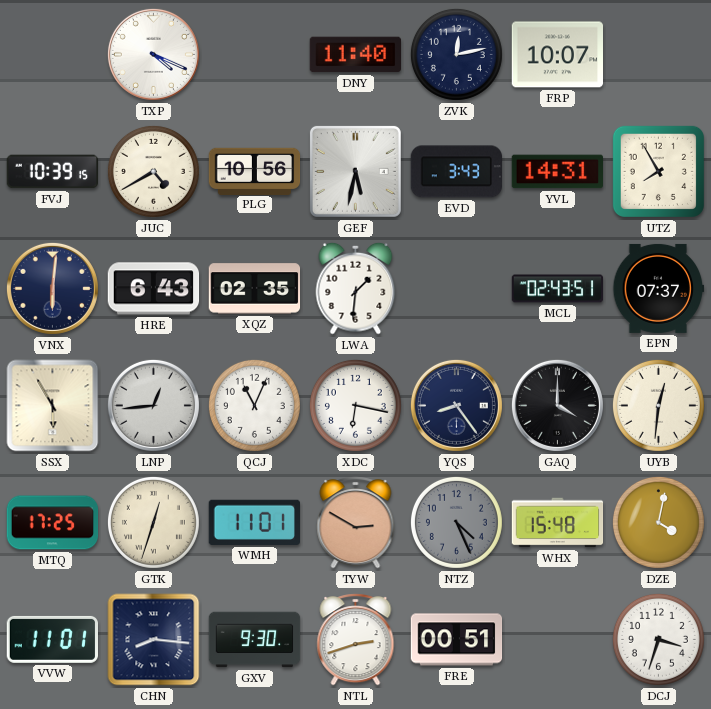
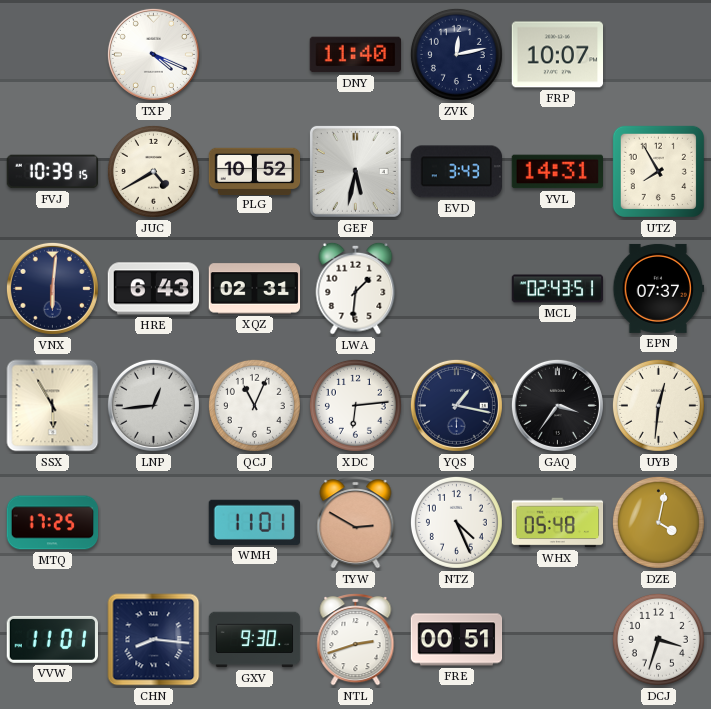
PLG: 10:56 -> 10:52
XQZ: 02:35 -> 02:31
XDC: 6:17 -> 6:14
YQS: 8:24 -> 1:17
GAQ: 4:00 -> 3:36
GTK: 12:33 -> none
NTZ dial: grey -> white
WHX: 15:48 -> 05:48
